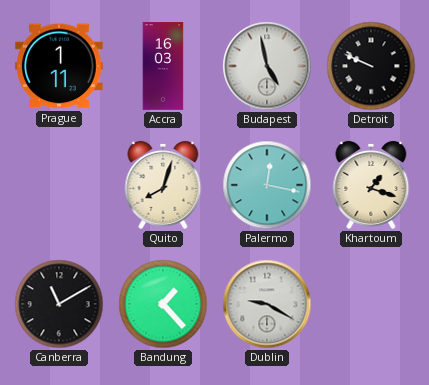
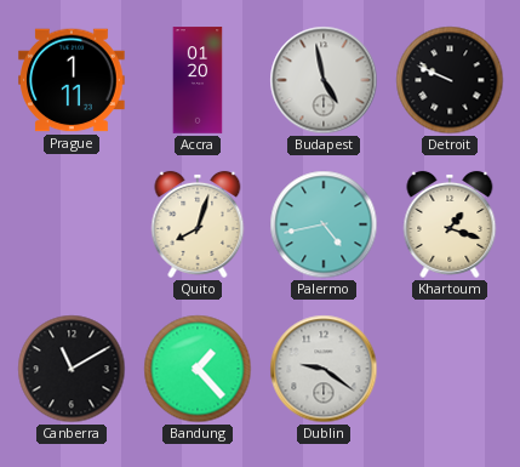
Accra: 16:03 -> 01:20
Palermo: 12:17 -> 4:43
Dublin: 9:20 -> 9:21
